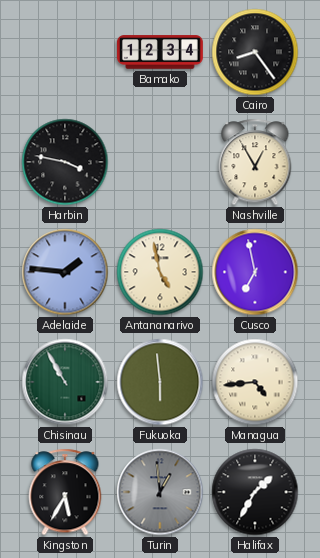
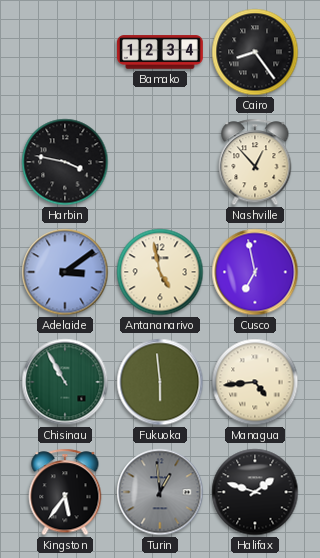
Nashville: 12:55 -> 12:53
Adelaide: 1:46 -> 3:09
Kingston: 5:35 -> 5:36
Halifax: 1:35 -> 1:48
